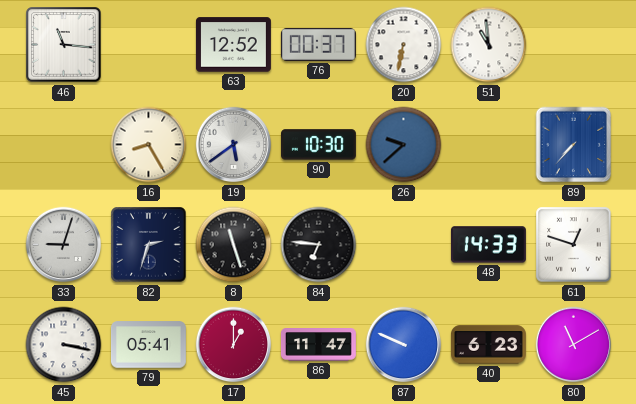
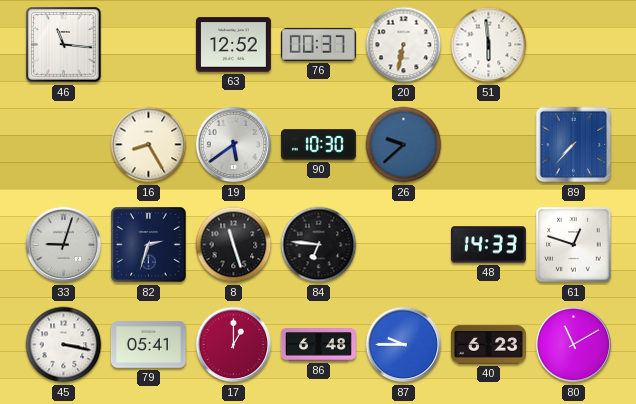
51: 10:59 -> 5:59
86: 11:47 -> 6:48
87: 9:49 -> 9:45
